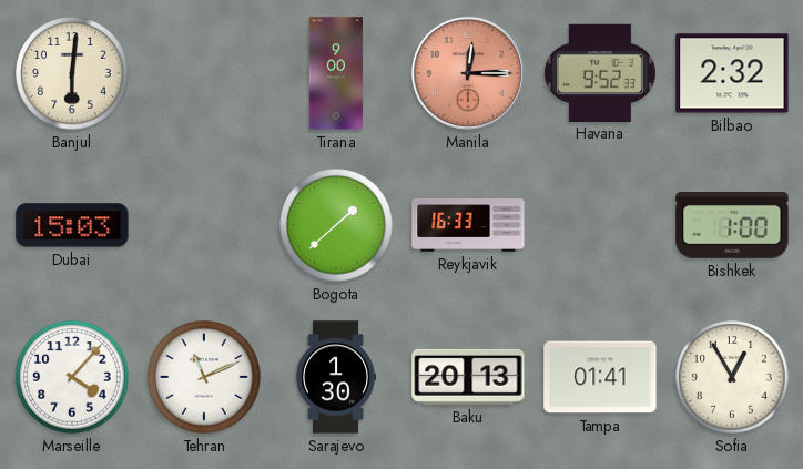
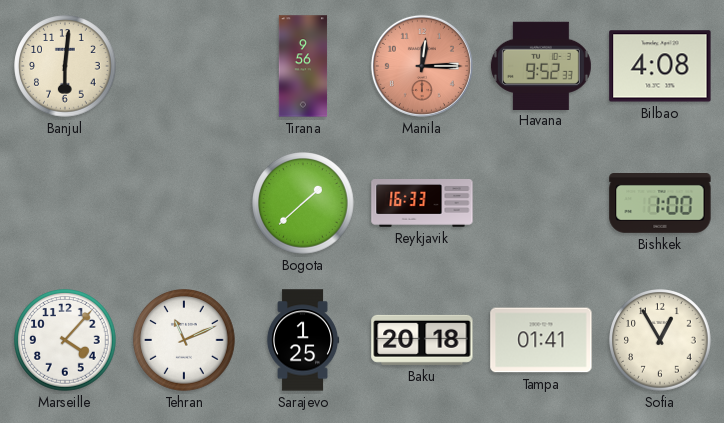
Tirana: 9:00 -> 9:56
Bilbao: 2:32 -> 4:08
Dubai: 15:03 -> none
Sarajevo: 1:30 -> 1:25
Baku: 20:13 -> 20:18
